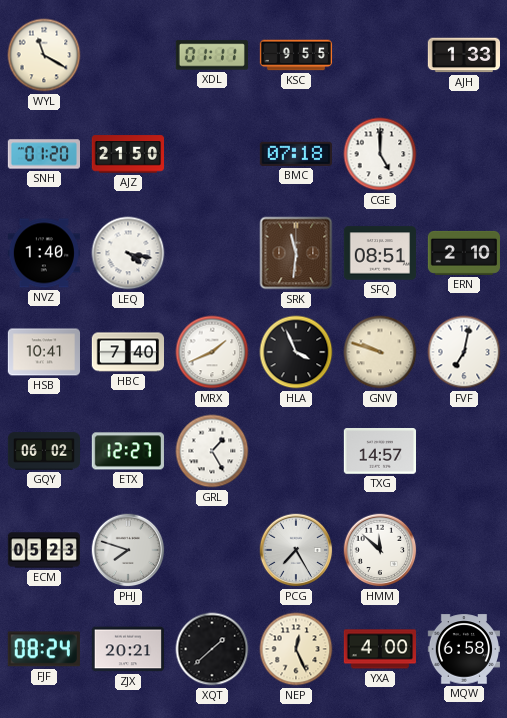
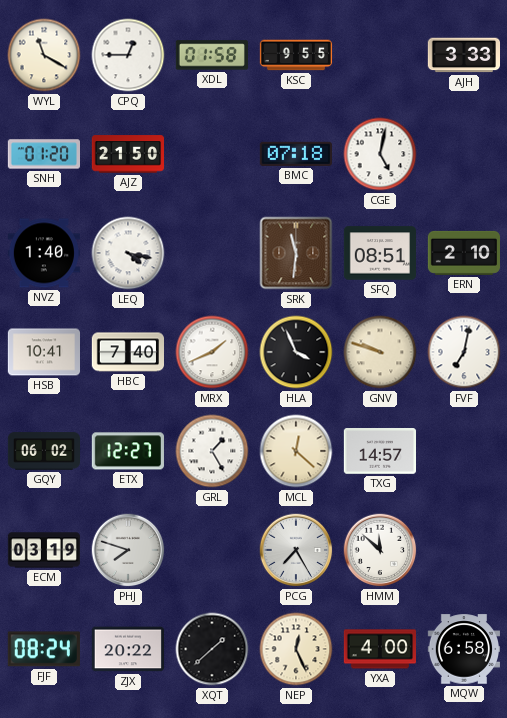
CPQ: none -> 12:45
XDL: 01:11 -> 01:58
AJH: 1:33 -> 3:33
CGE: 5:00 -> 5:02
MCL: none -> 12:22
ECM: 05:23 -> 03:19
ZJX: 20:21 -> 20:22
